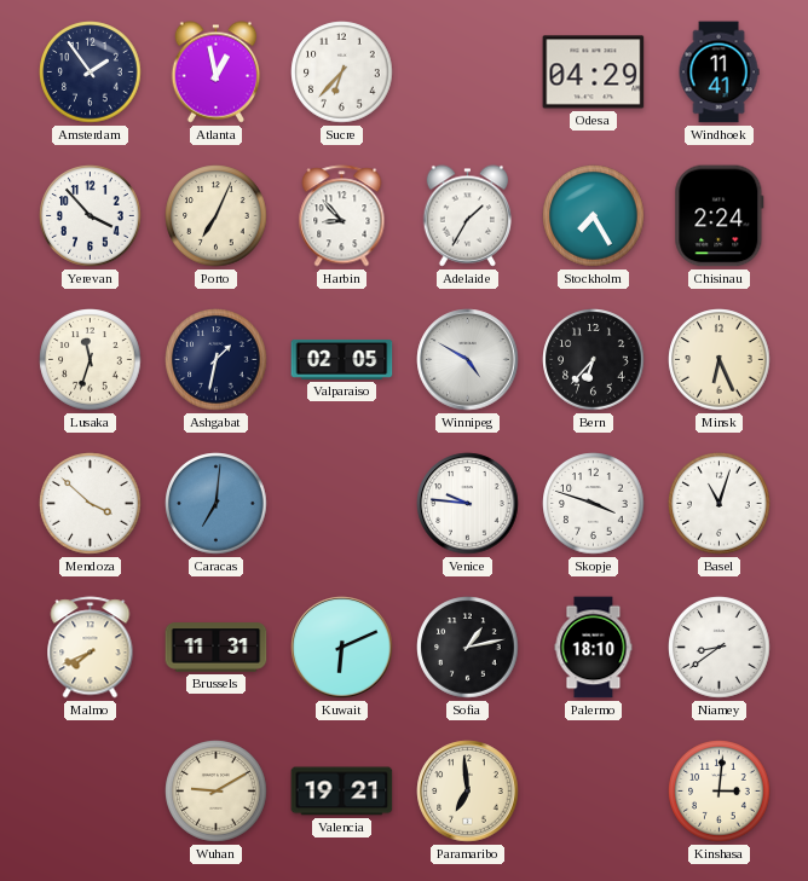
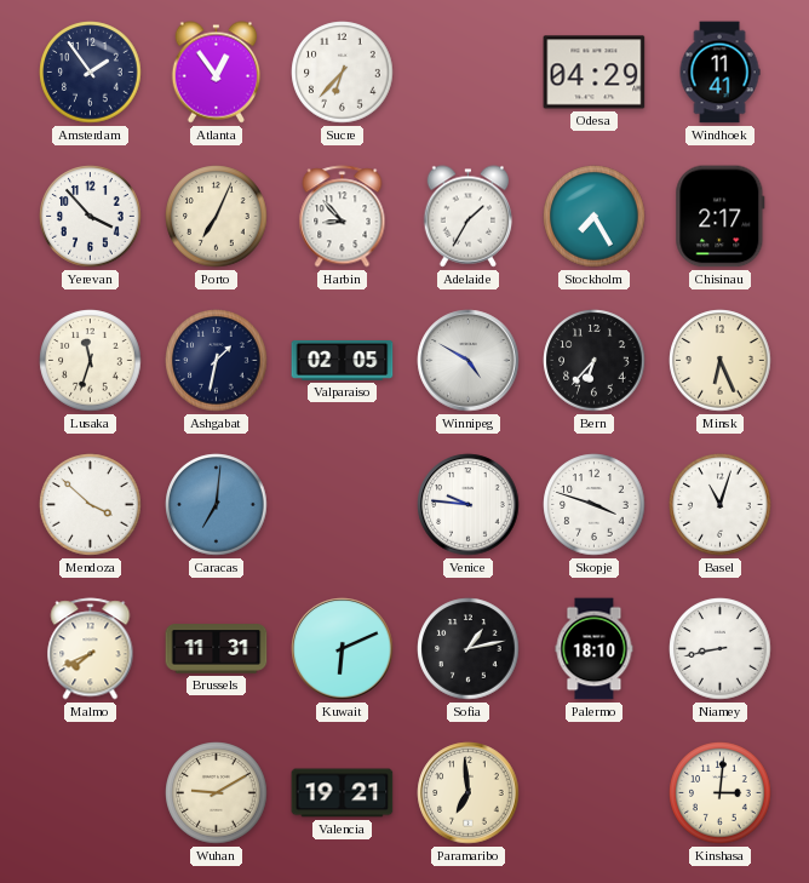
Atlanta: 12:58 -> 12:54
Chisinau: 2:24 -> 2:17
Niamey: 8:39 -> 8:43
